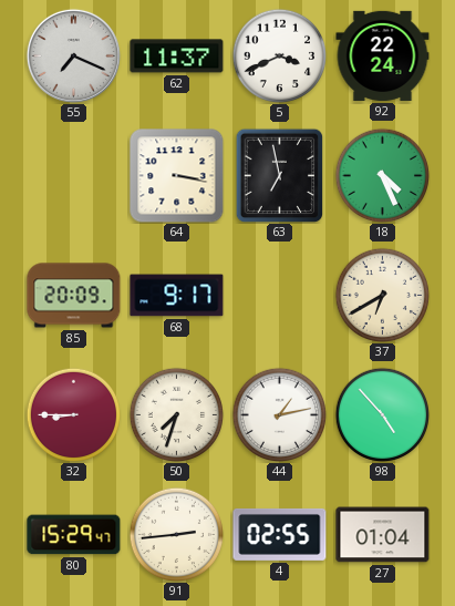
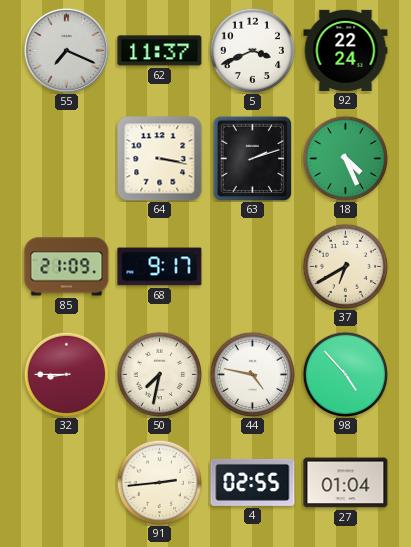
63: 6:58 -> 2:12
85: 20:09 -> 21:09
50: 7:33 -> 7:32
44: 1:13 -> 4:47
80: 15:29 -> none
